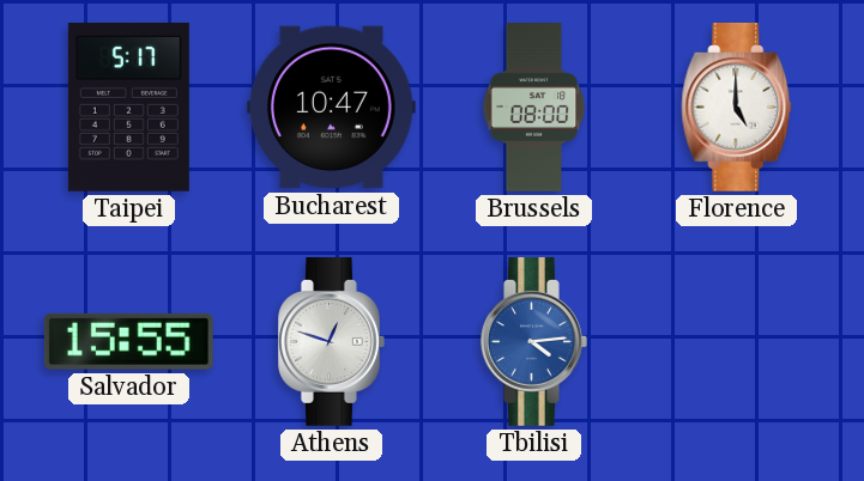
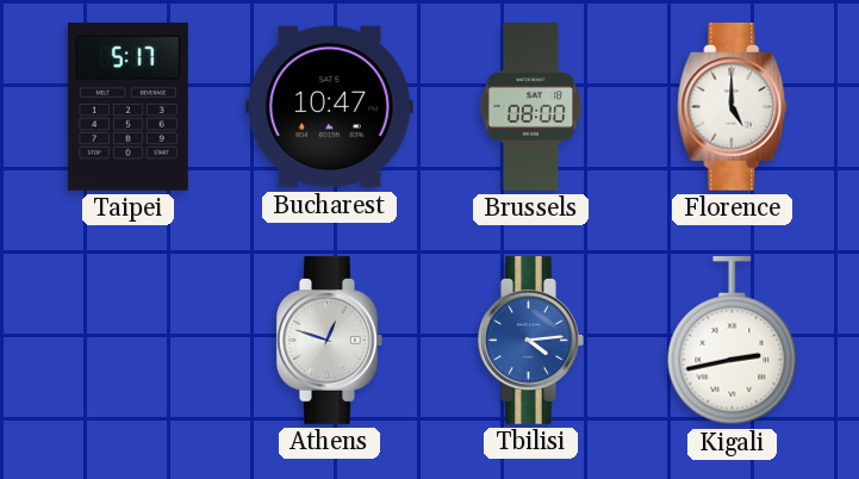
Salvador: 15:55 -> none
Kigali: none -> 2:43
